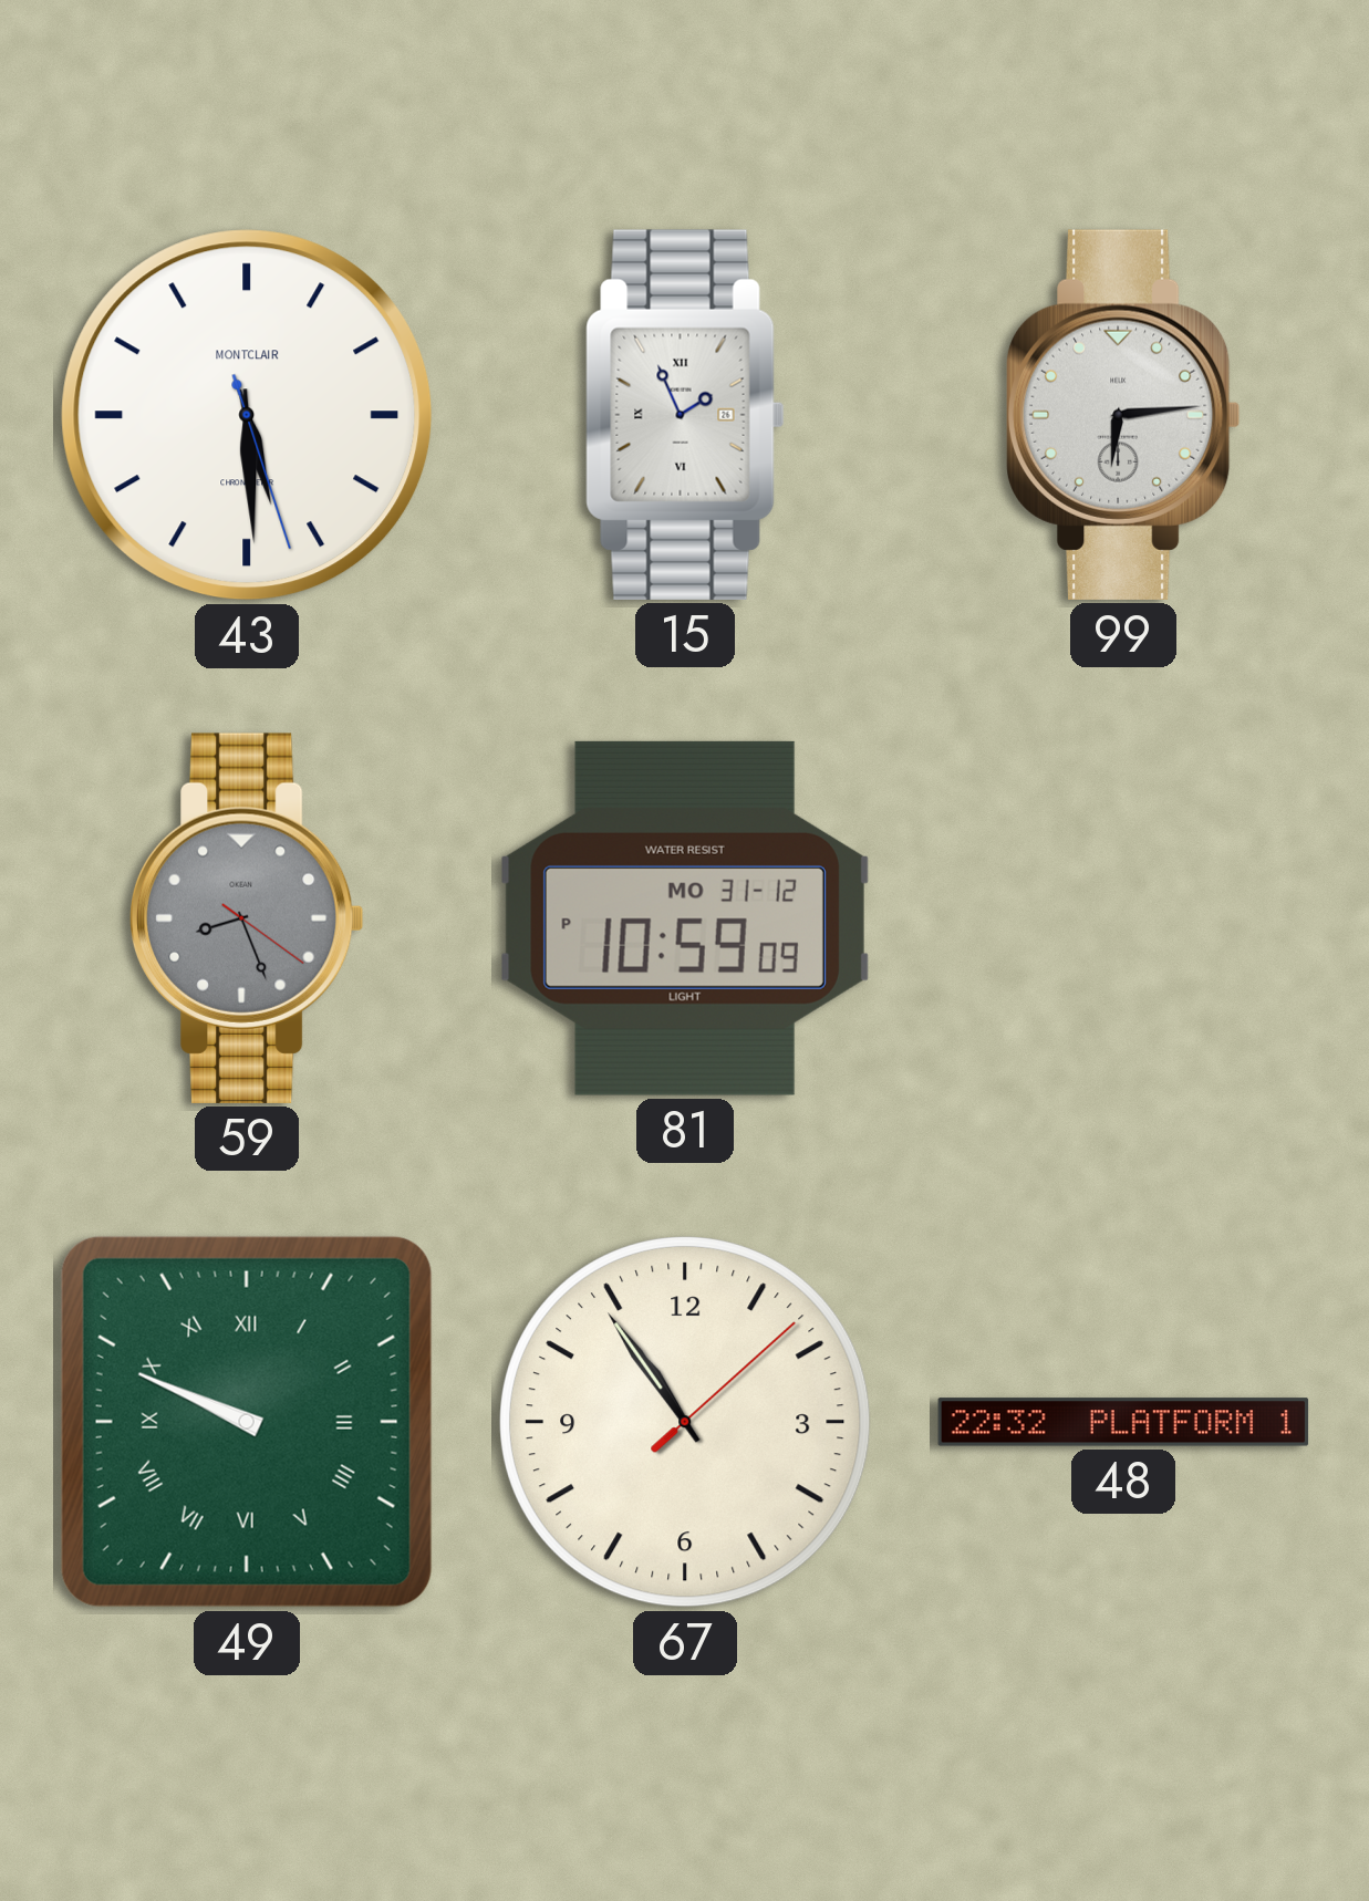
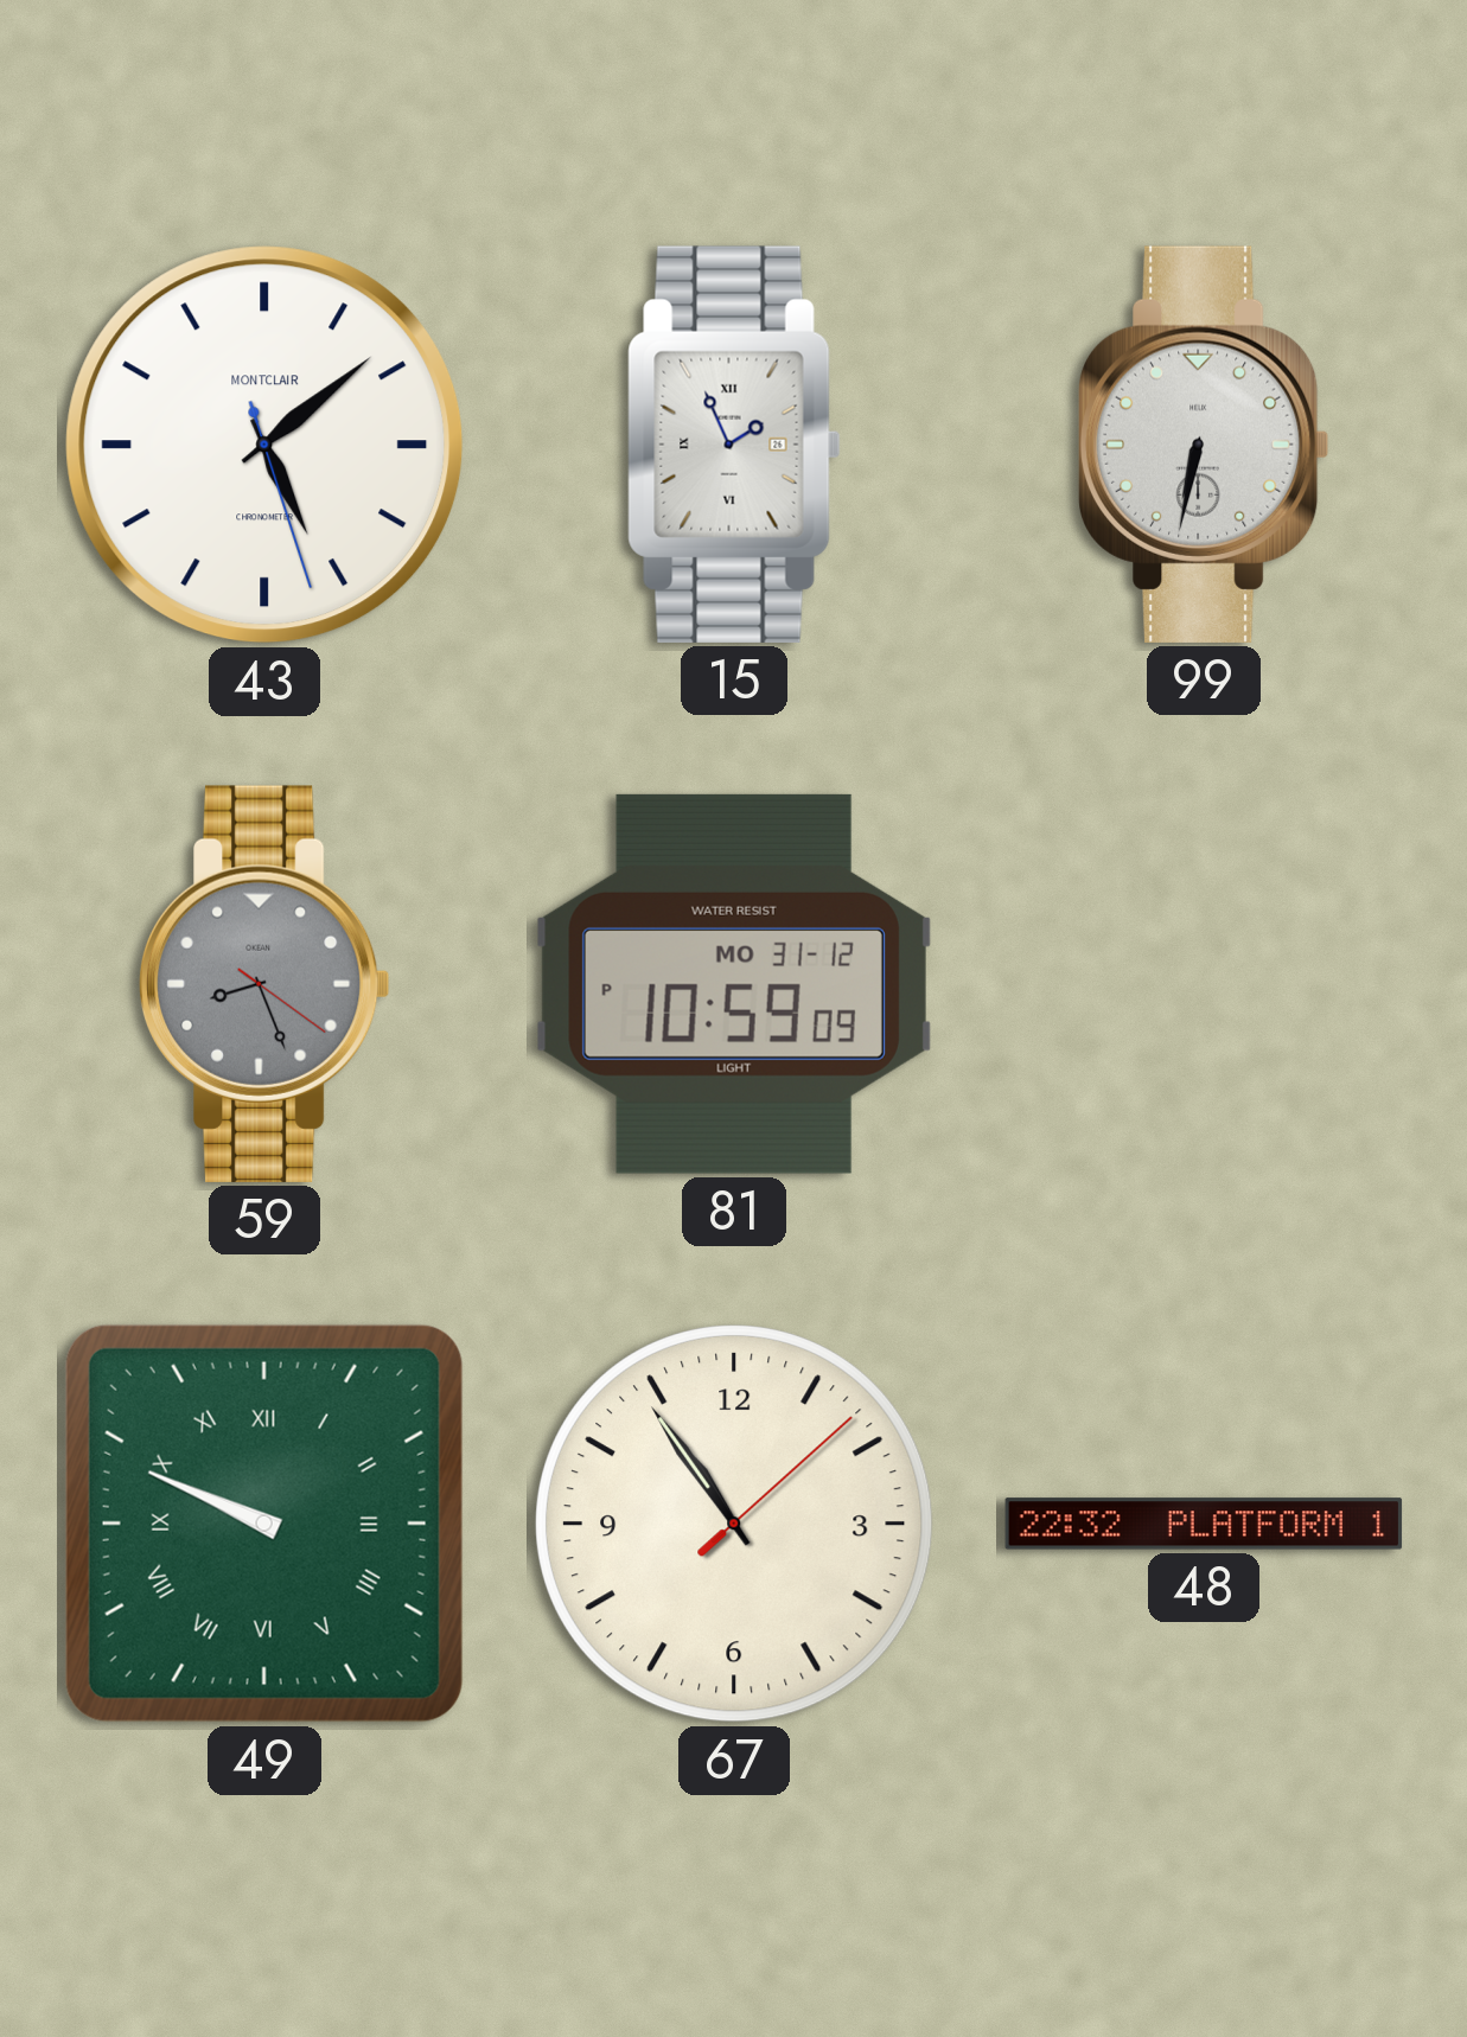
43: 5:29 -> 5:08
99: 6:14 -> 6:32
